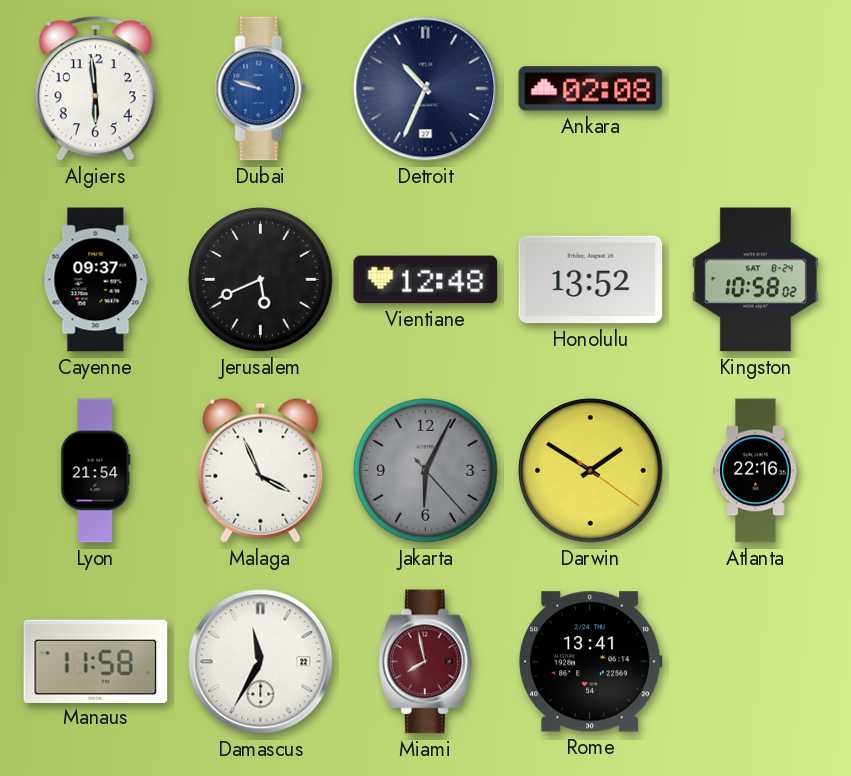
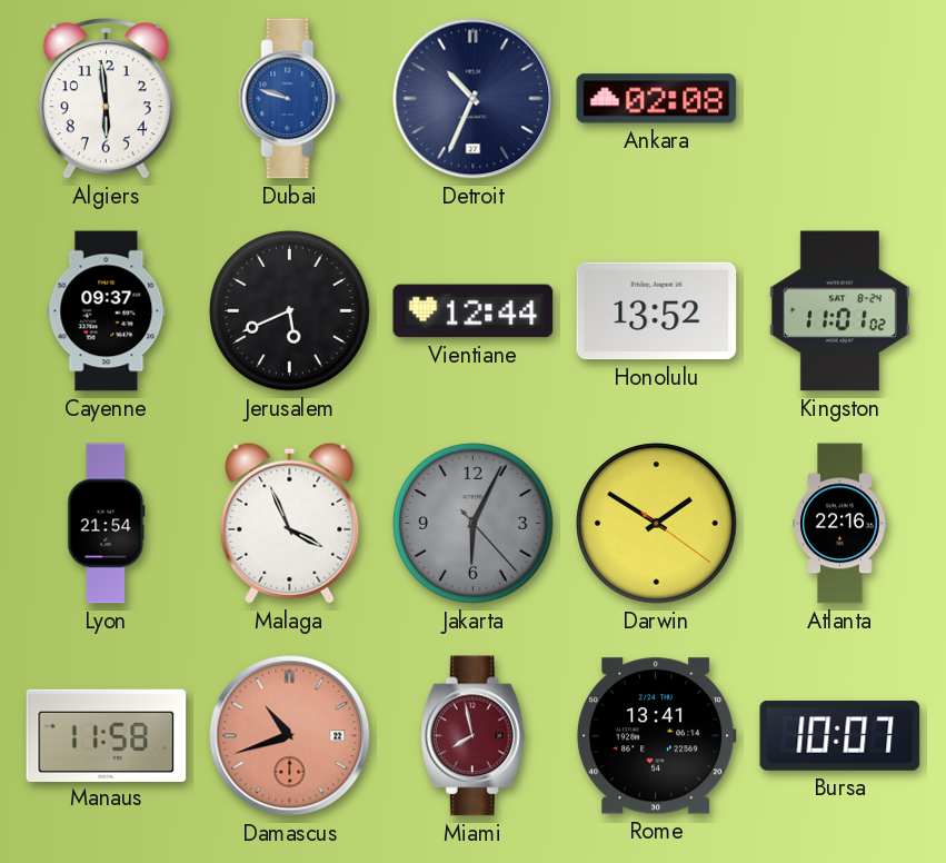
Vientiane: 12:48 -> 12:44
Kingston: 10:58 -> 11:01
Damascus: 11:35 -> 10:42
Damascus dial: white -> salmon
Bursa: none -> 10:07
